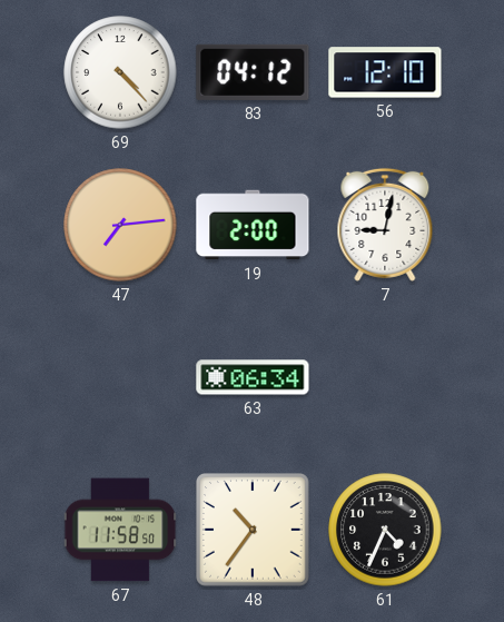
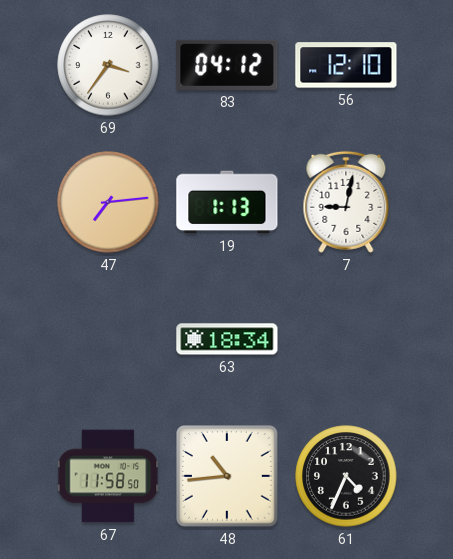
69: 4:23 -> 3:36
19: 2:00 -> 1:13
63: 06:34 -> 18:34
48: 10:36 -> 10:44
